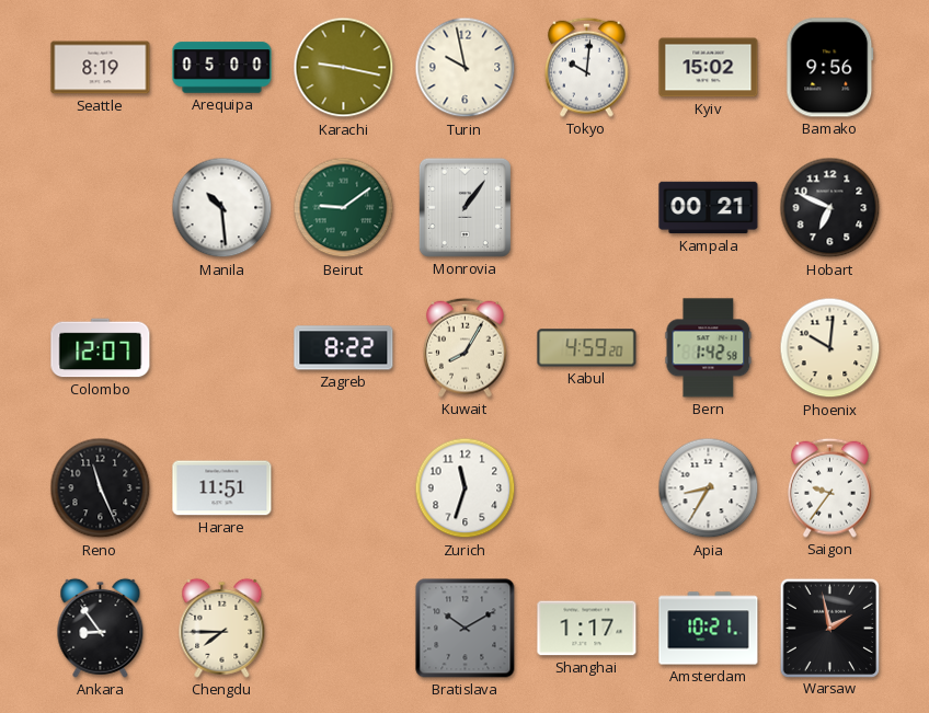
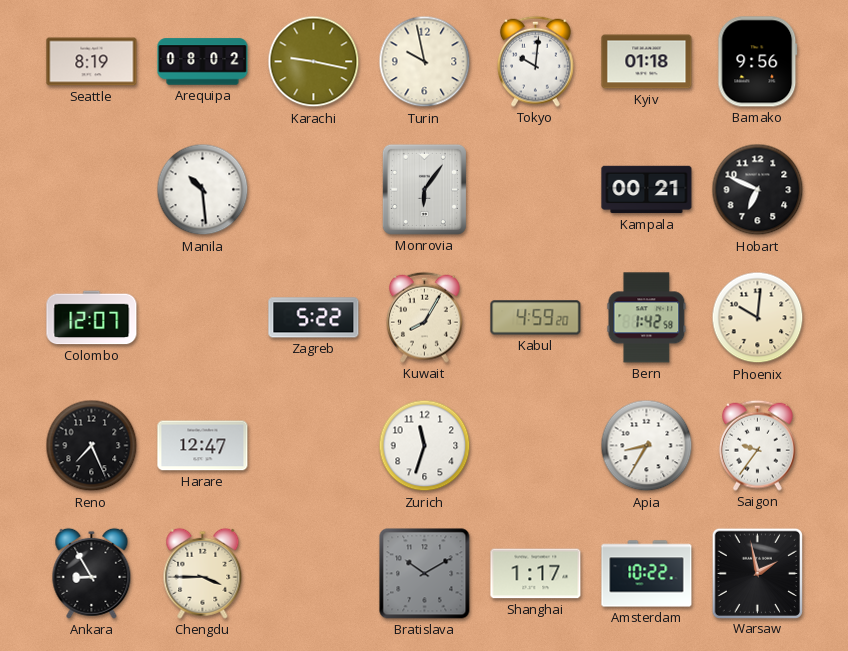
Arequipa: 05:00 -> 08:02
Kyiv: 15:02 -> 01:18
Beirut: 9:09 -> none
Monrovia: 1:06 -> 6:06
Zagreb: 8:22 -> 5:22
Reno: 11:26 -> 7:26
Harare: 11:51 -> 12:47
Ankara: 8:54 -> 8:55
Chengdu: 7:45 -> 3:45
Amsterdam: 10:21 -> 10:22
